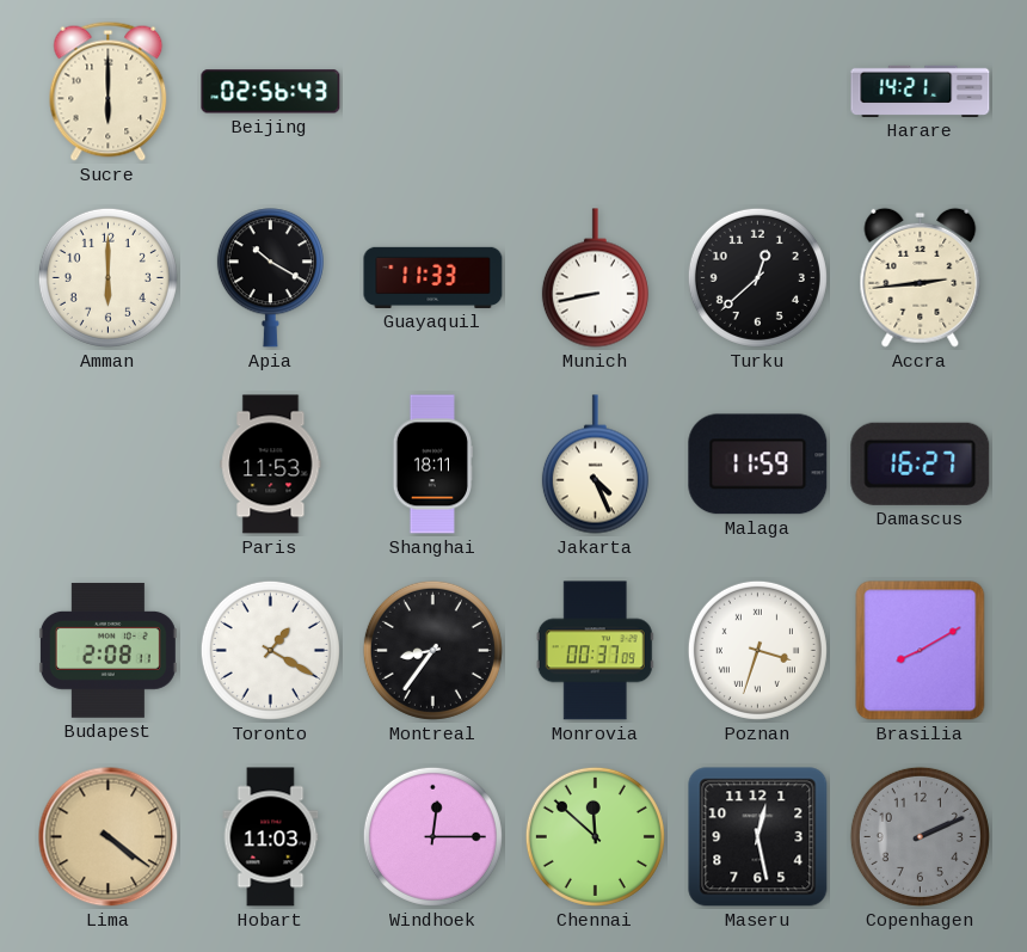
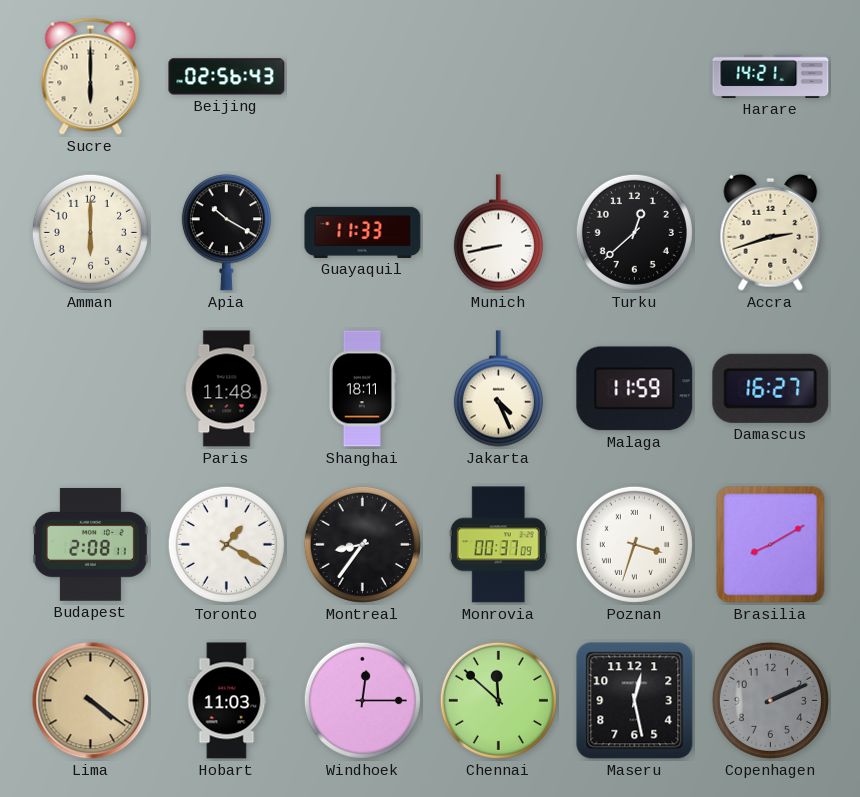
Accra: 2:44 -> 2:42
Paris: 11:53 -> 11:48
